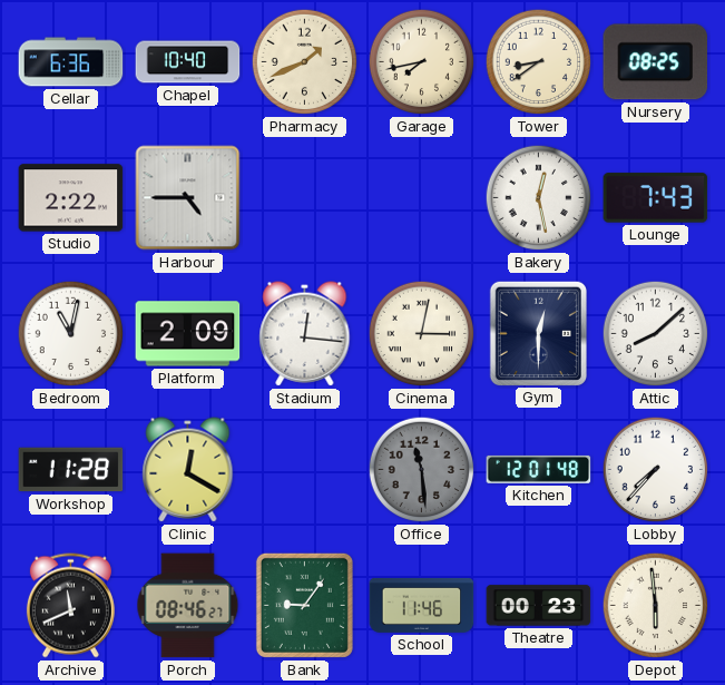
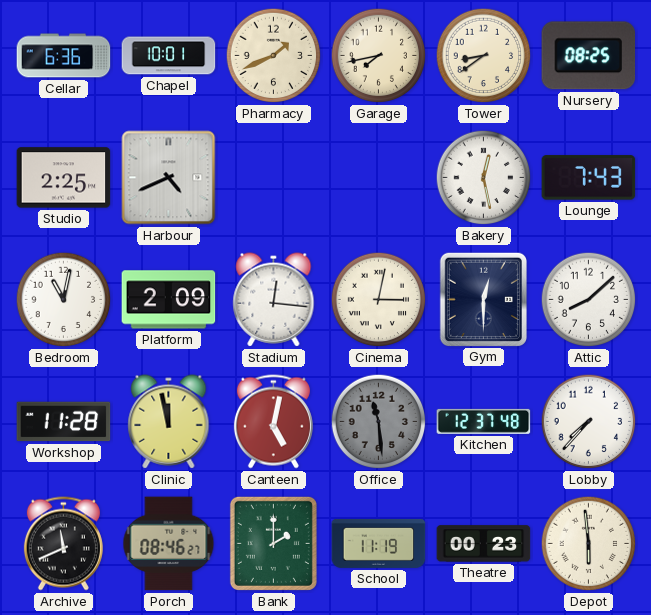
Chapel: 10:40 -> 10:01
Studio: 2:22 -> 2:25
Harbour: 4:45 -> 4:41
Clinic: 12:20 -> 11:58
Canteen: none -> 5:02
Kitchen: 12:01 -> 12:37
Bank: 9:06 -> 2:00
School: 11:46 -> 11:19
